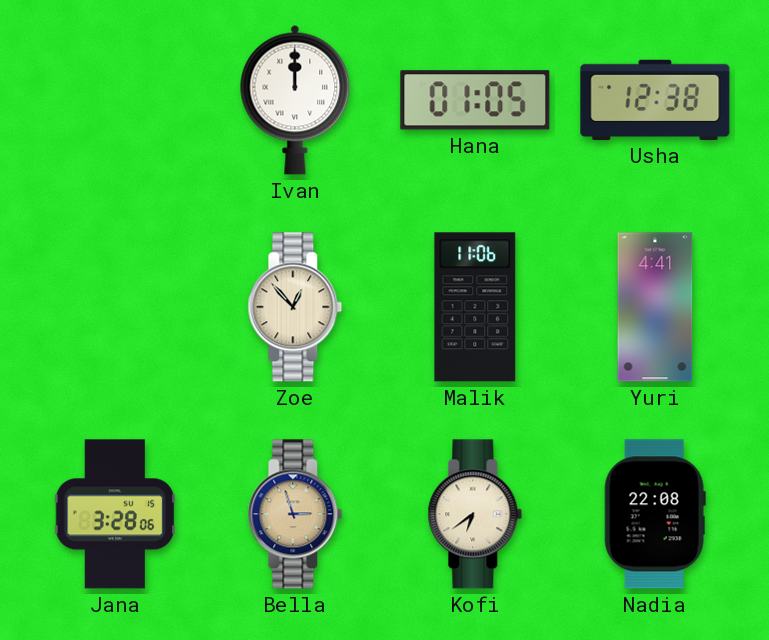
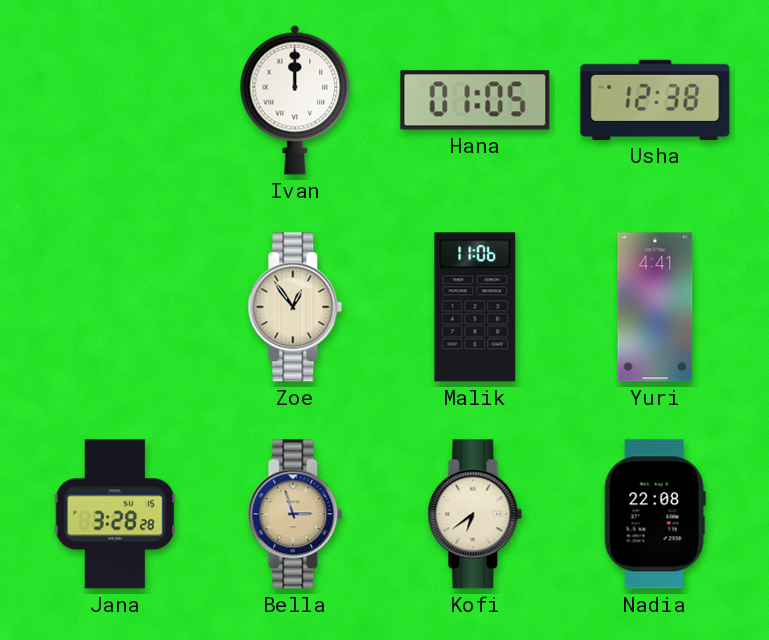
Zoe: 12:53 -> 12:54
Jana: 3:28:06 -> 3:28:28
